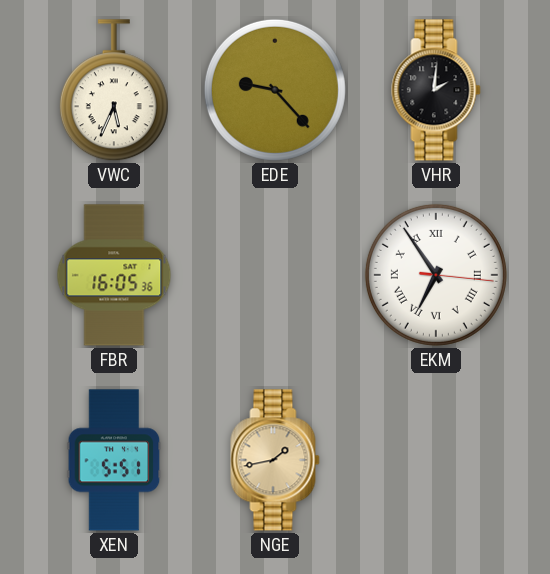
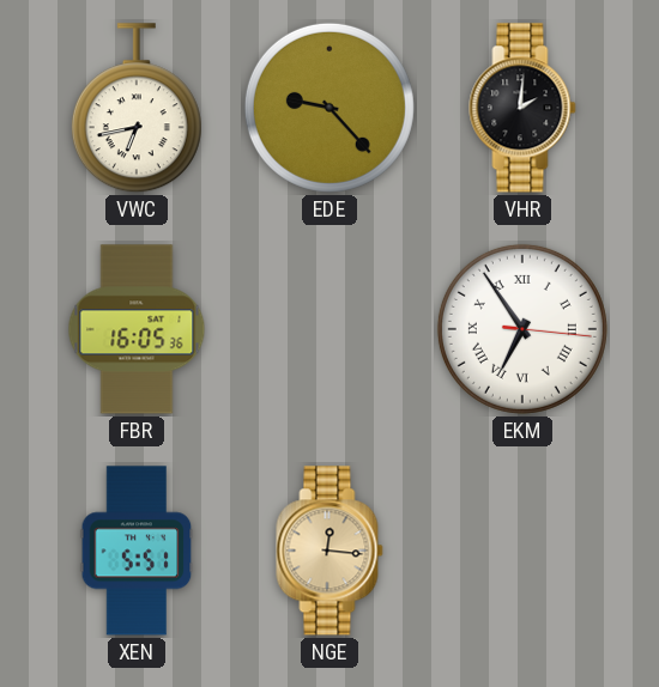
VWC: 5:34 -> 6:43
NGE: 1:43 -> 12:16
